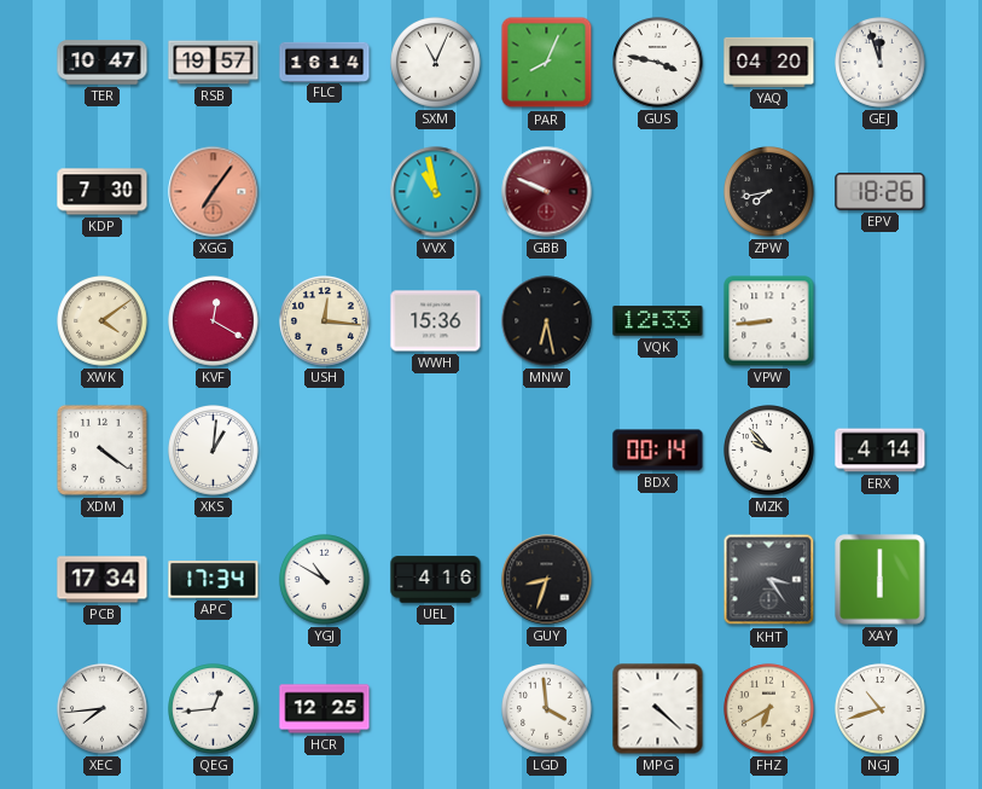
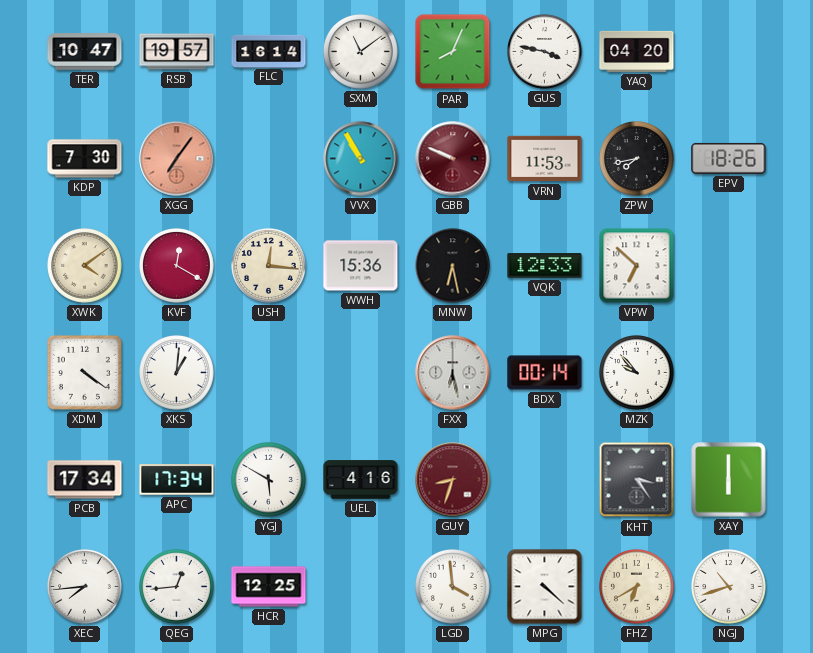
SXM: 11:04 -> 11:09
GEJ: 11:57 -> none
VVX: 10:58 -> 10:55
VRN: none -> 11:53
VPW: 8:44 -> 6:52
FXX: none -> 6:28
ERX: 4:14 -> none
YGJ: 10:50 -> 5:50
GUY dial: black -> burgundy
